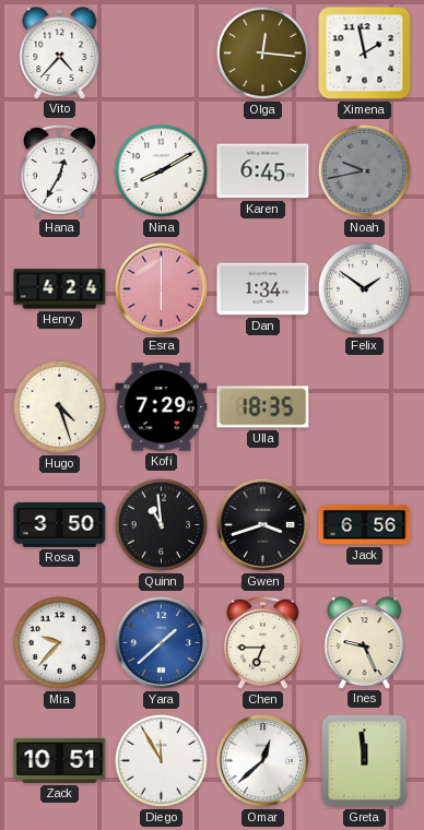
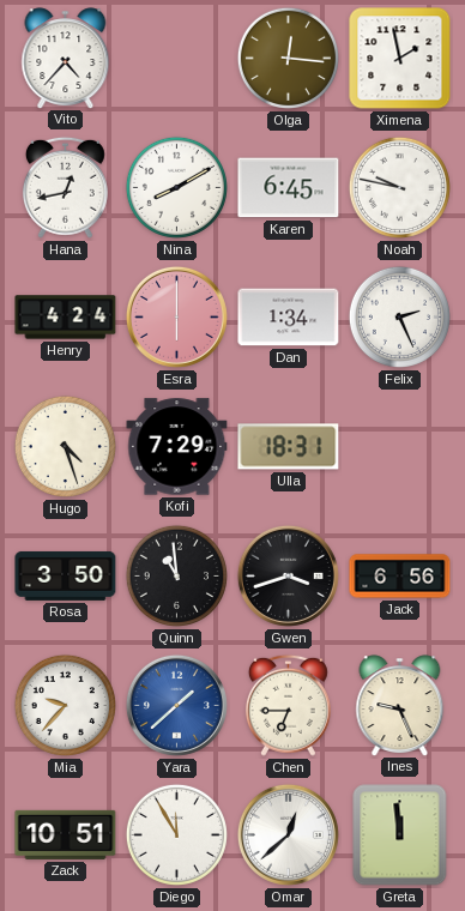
Hana: 12:35 -> 12:43
Noah: 9:43 -> 9:47
Noah dial: grey -> white
Felix: 1:51 -> 2:26
Ulla: 18:35 -> 18:31
